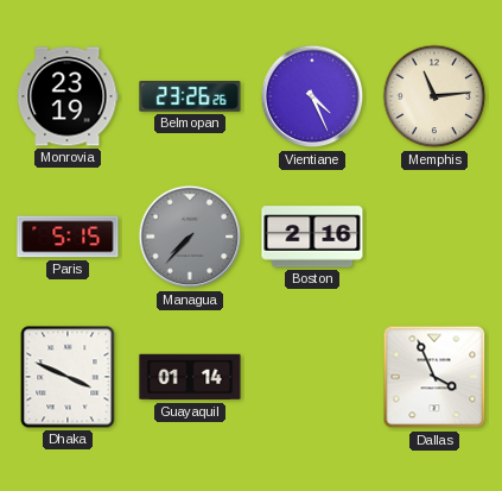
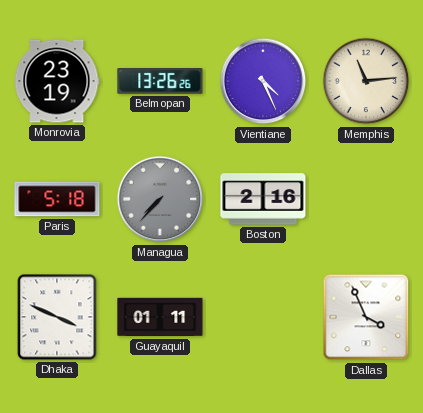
Belmopan: 23:26 -> 13:26
Paris: 5:15 -> 5:18
Guayaquil: 01:14 -> 01:11
